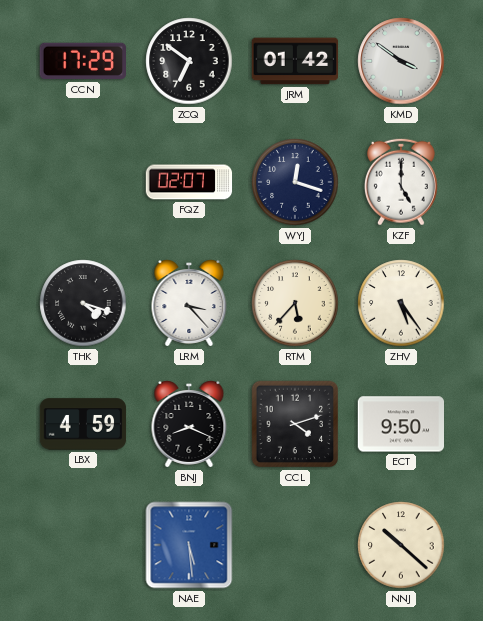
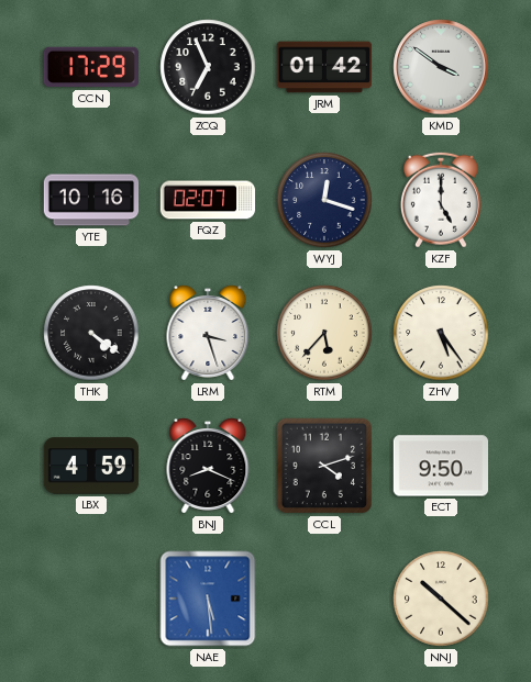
ZCQ: 6:51 -> 6:56
YTE: none -> 10:16
THK: 4:18 -> 4:21
LRM: 3:23 -> 3:27
